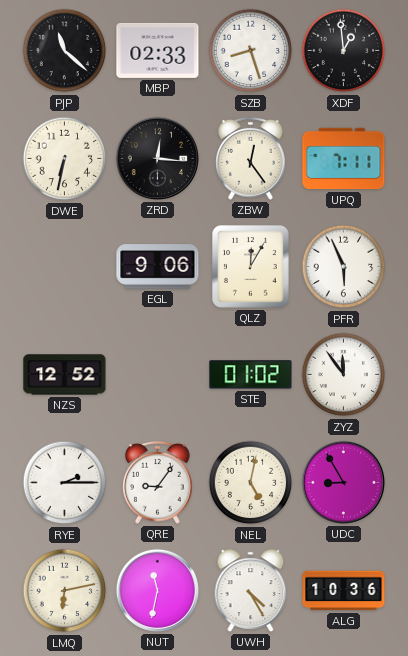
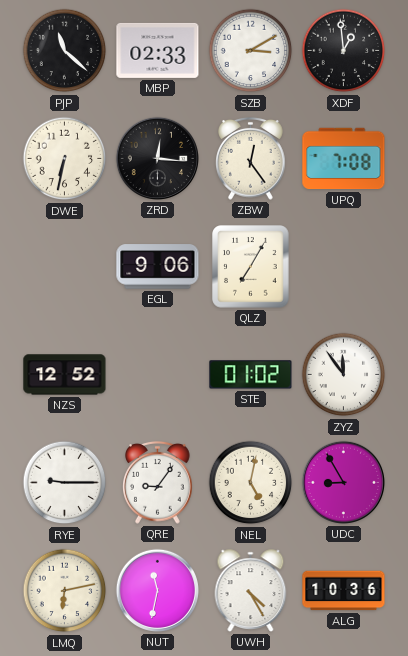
SZB: 8:27 -> 3:10
UPQ: 7:11 -> 7:08
QLZ: 12:05 -> 7:05
PFR: 5:56 -> none
RYE: 2:15 -> 9:15
